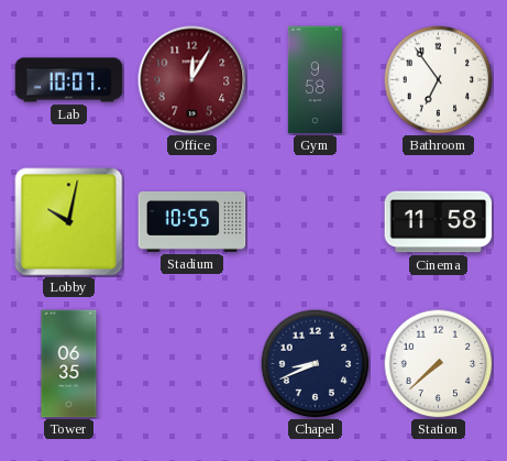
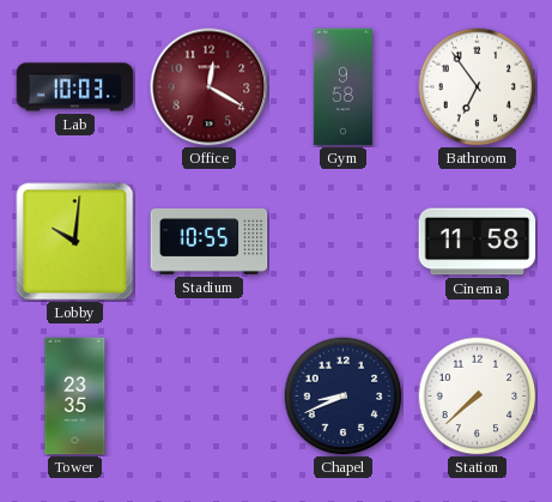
Lab: 10:07 -> 10:03
Office: 12:05 -> 12:20
Lobby: 10:02 -> 10:01
Tower: 06:35 -> 23:35
